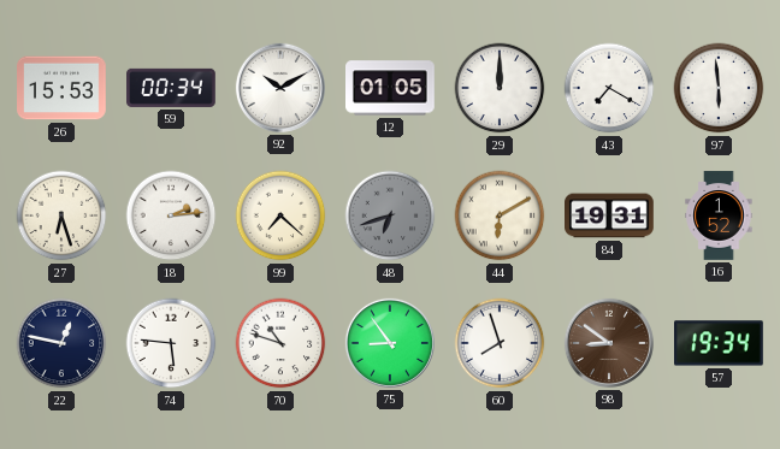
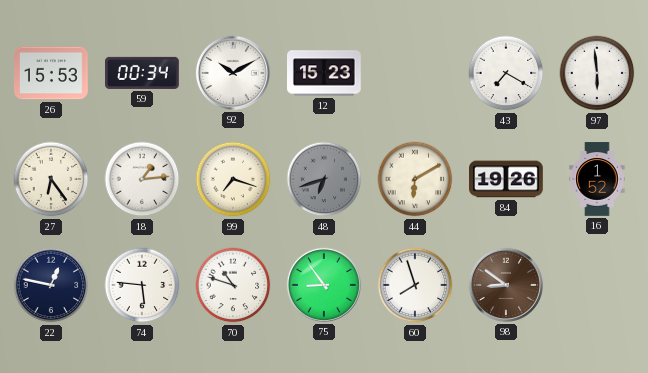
12: 01:05 -> 15:23
29: 12:00 -> none
27: 6:27 -> 6:24
18: 2:14 -> 1:14
99: 7:22 -> 7:18
84: 19:31 -> 19:26
57: 19:34 -> none
